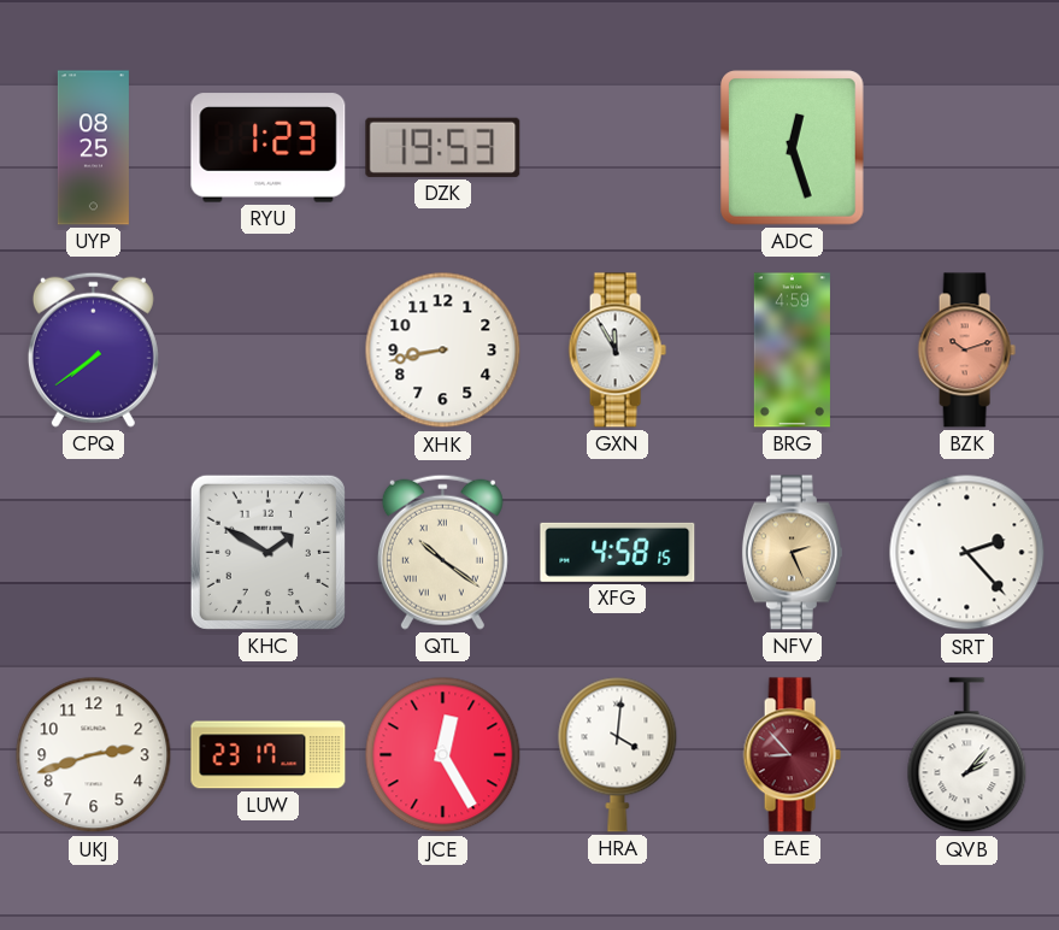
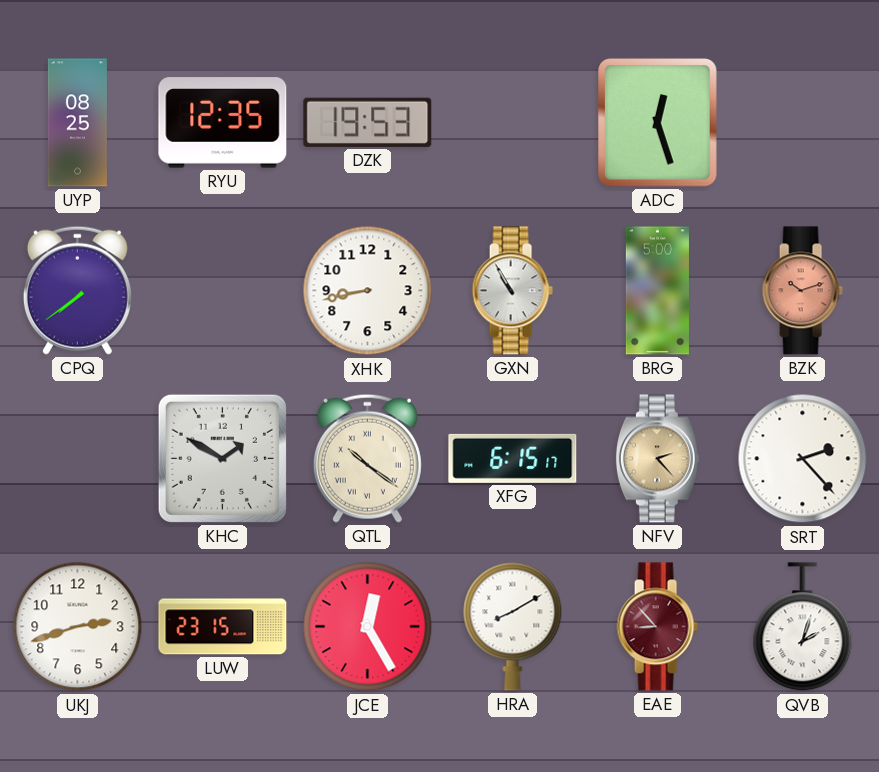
RYU: 1:23 -> 12:35
GXN: 11:55 -> 10:55
BRG: 4:59 -> 5:00
XFG: 4:58 -> 6:15
NFV: 2:26 -> 2:23
LUW: 23:17 -> 23:15
HRA: 4:01 -> 8:10
QVB: 2:07 -> 2:03
